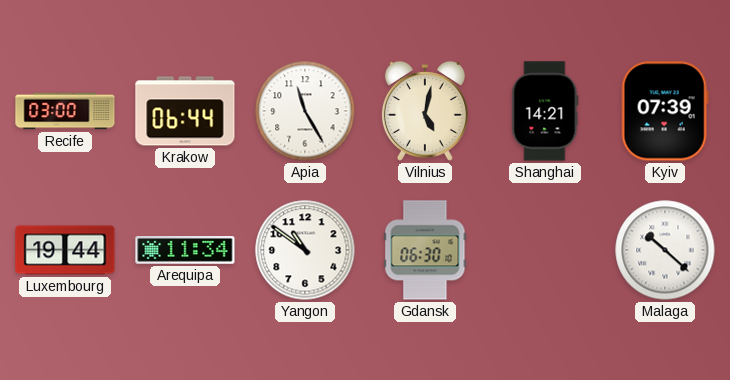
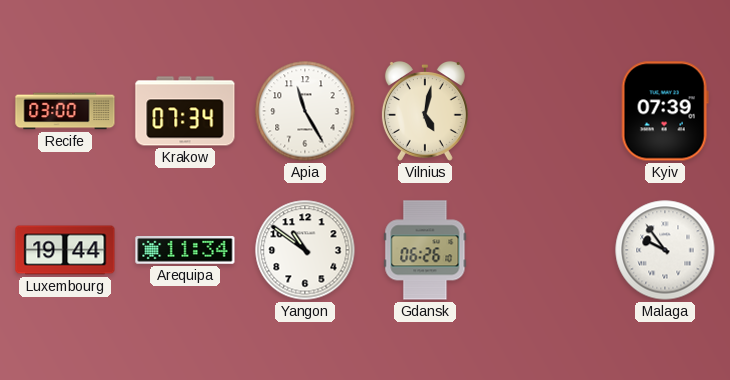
Krakow: 06:44 -> 07:34
Shanghai: 14:21 -> none
Gdansk: 06:30 -> 06:26
Malaga: 10:22 -> 9:54
